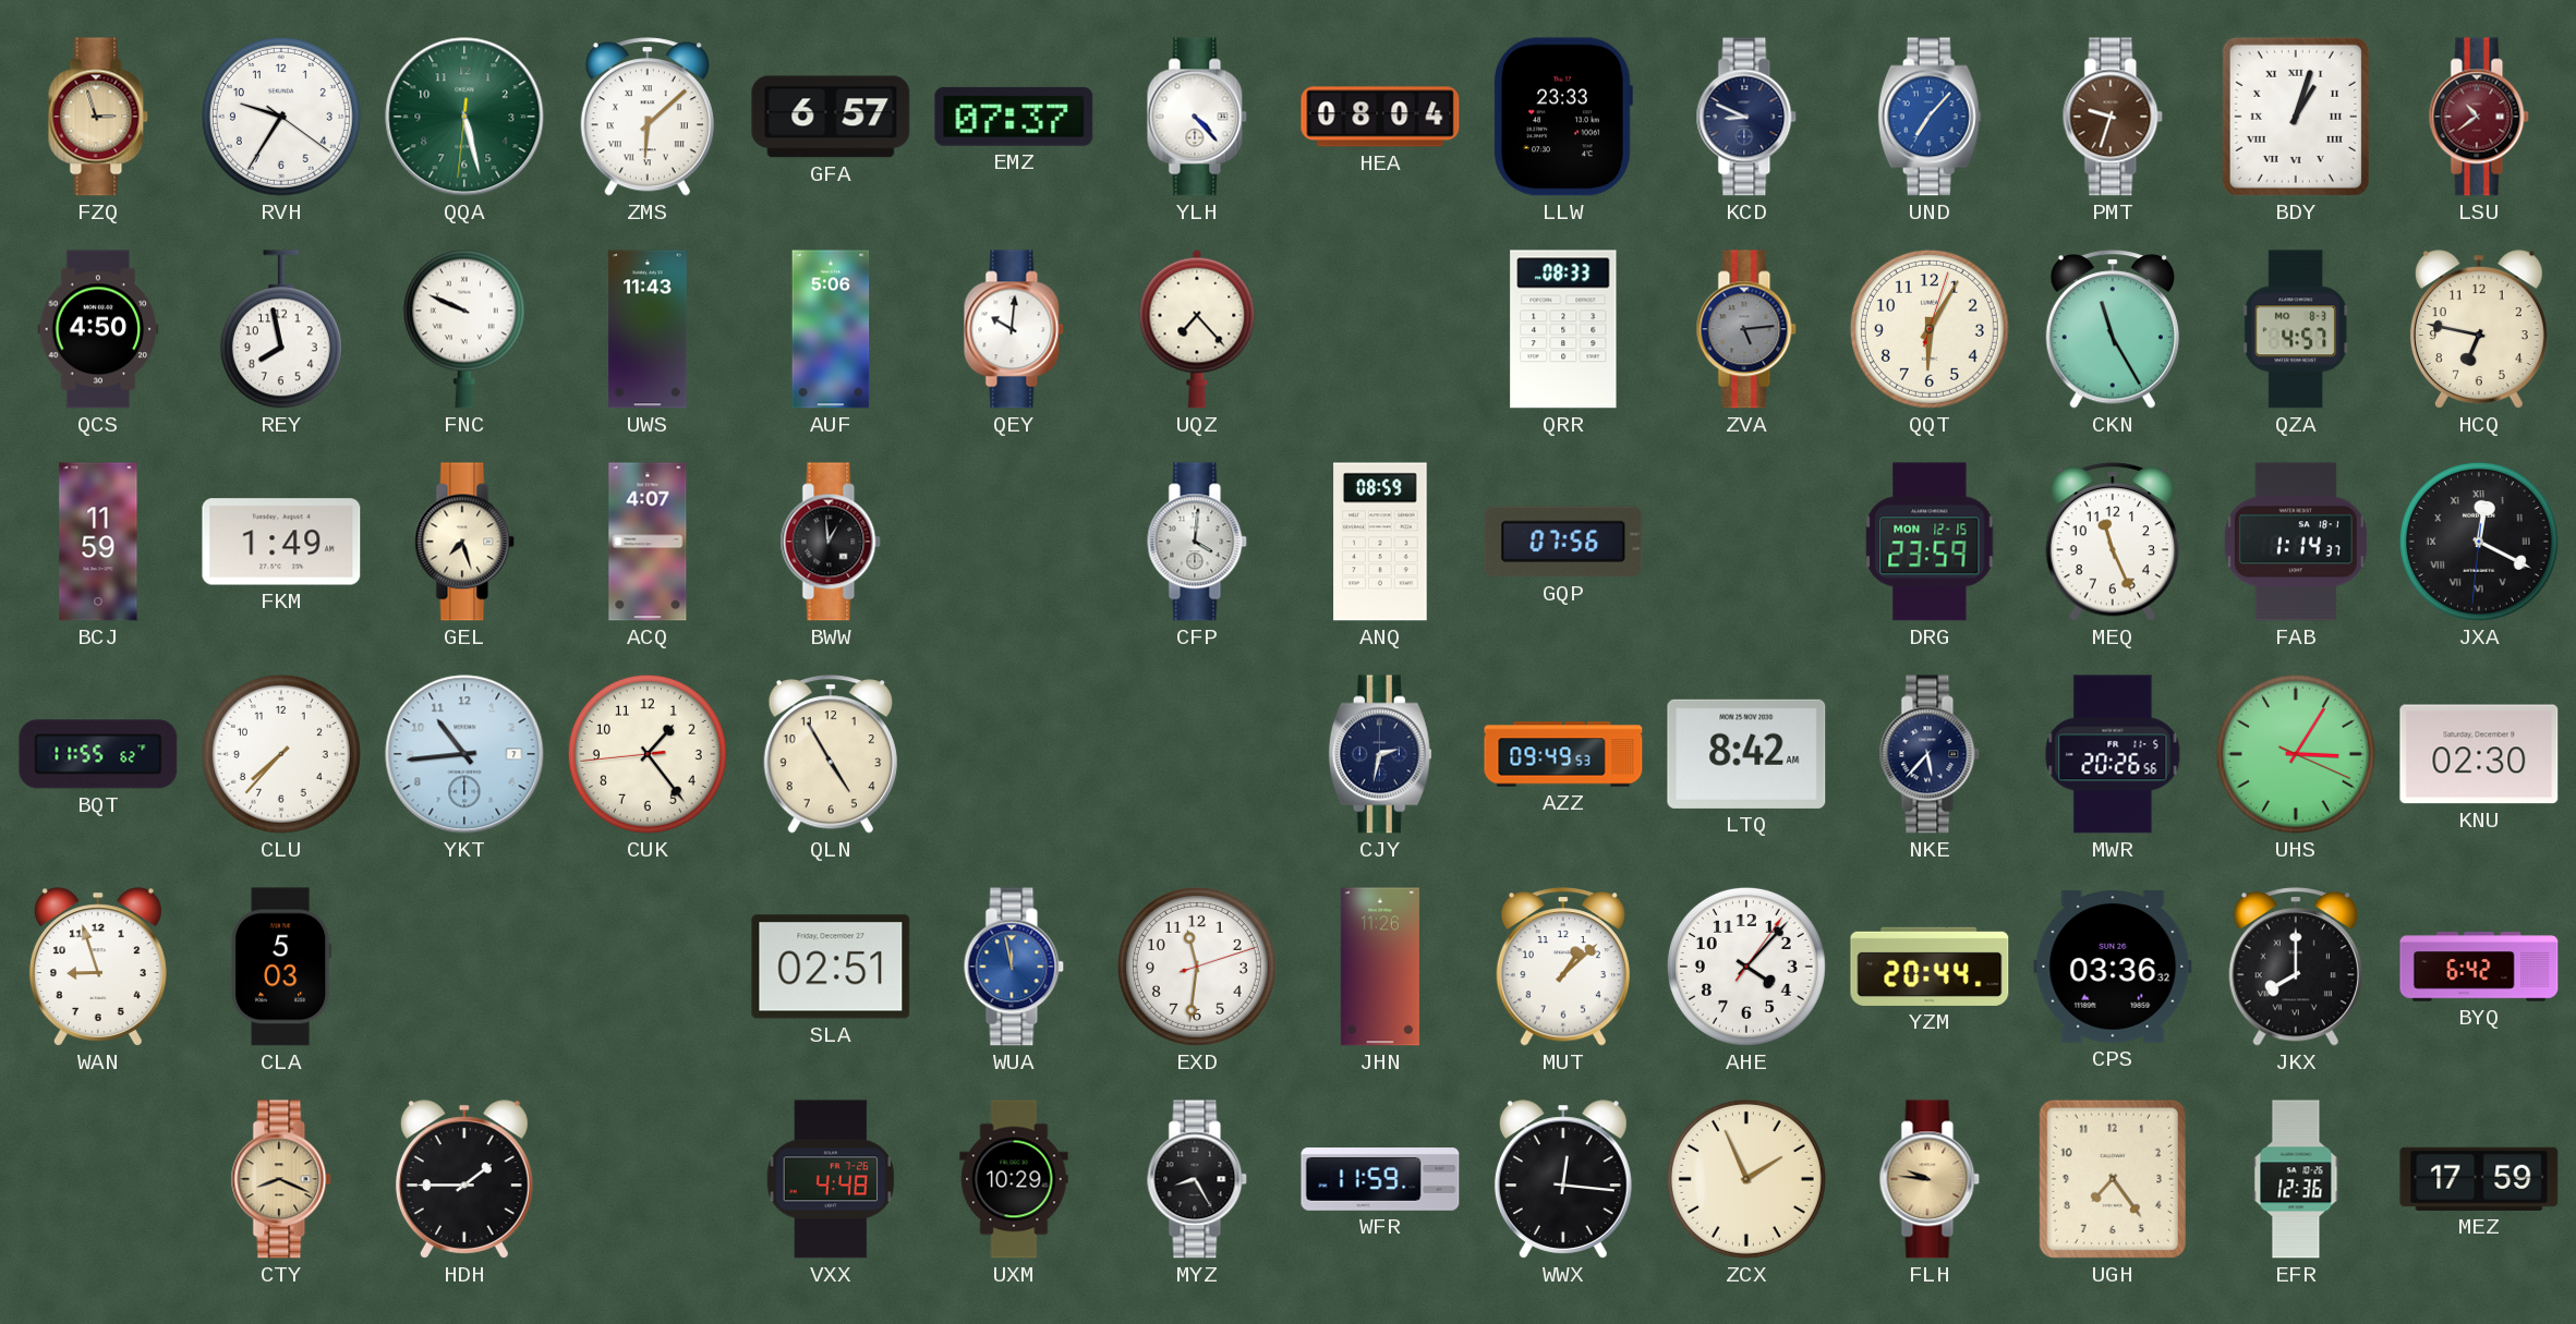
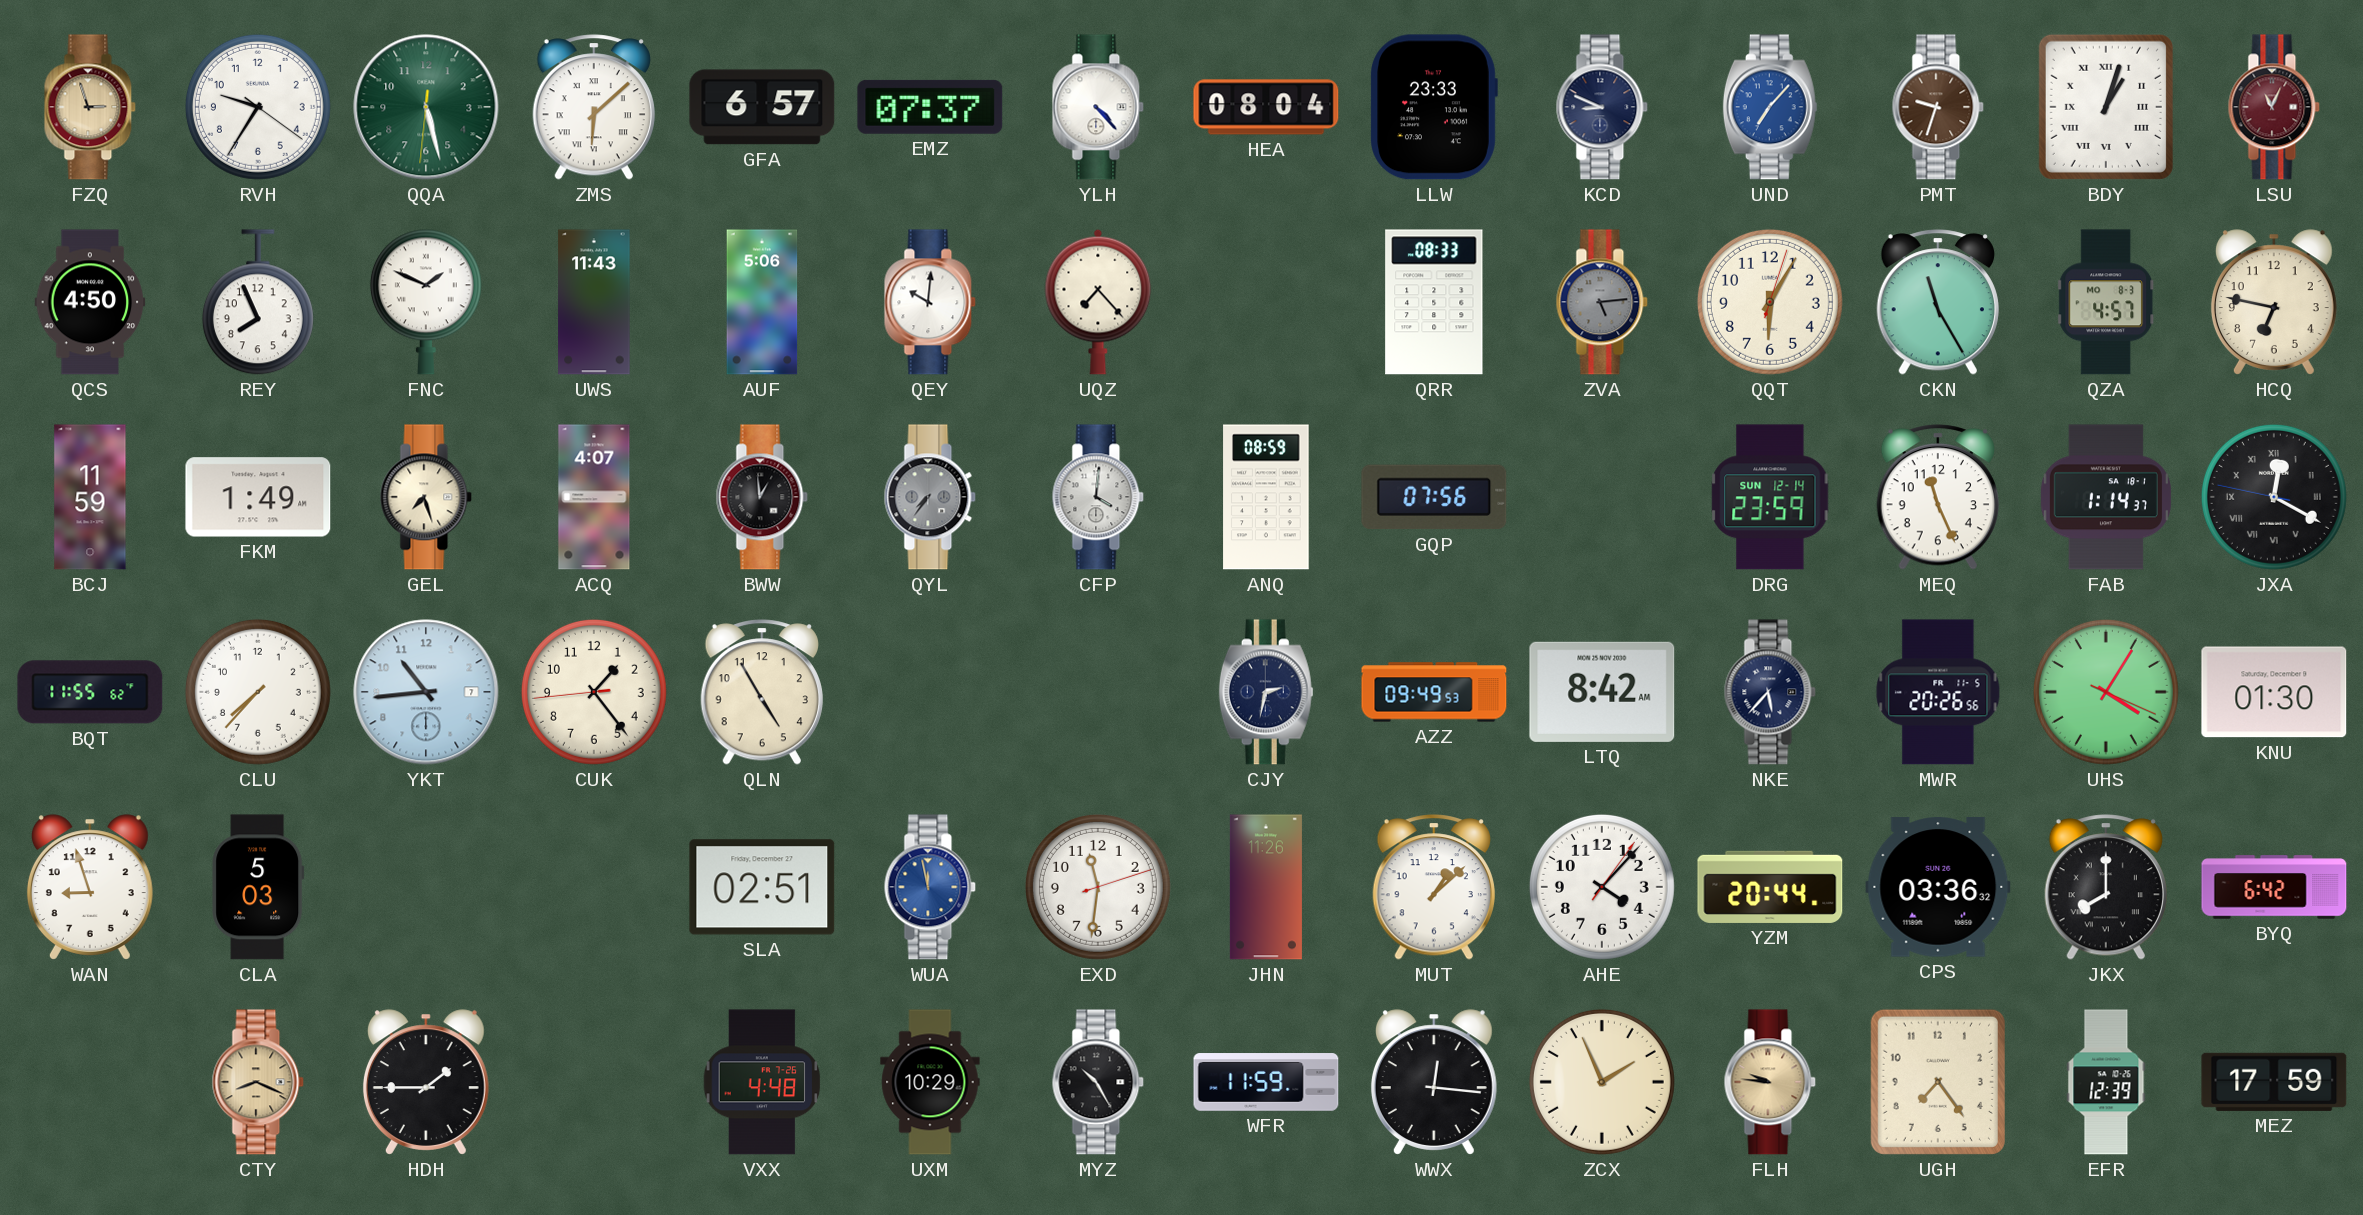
LSU: 10:39 -> 11:04
REY: 7:58 -> 7:56
FNC: 9:49 -> 1:49
QYL: none -> 7:36
DRG date: MON 12-15 -> SUN 12-14
JXA: 12:19:31 -> 12:19:47
UHS: 3:05 -> 4:05
KNU: 02:30 -> 01:30
MYZ: 8:25 -> 10:25
EFR: 12:36 -> 12:39
